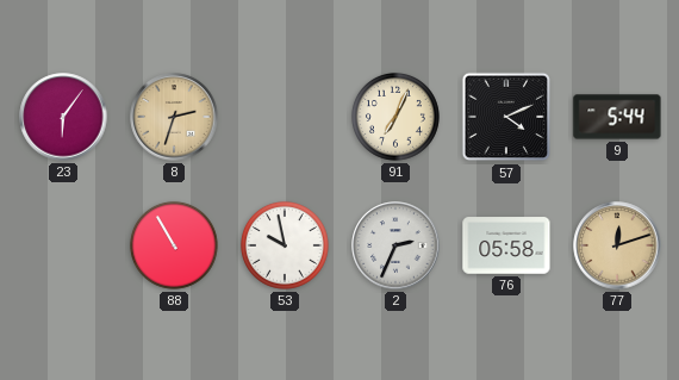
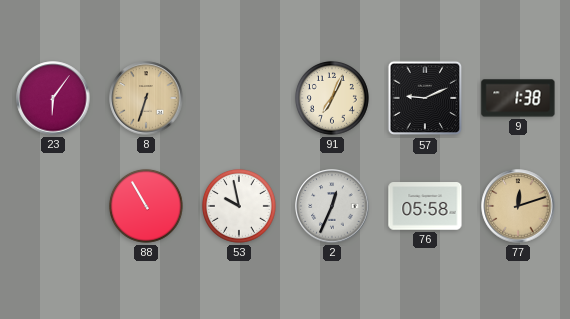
8: 2:33 -> 6:33
57: 4:11 -> 9:11
9: 5:44 -> 1:38
2: 2:34 -> 12:34
